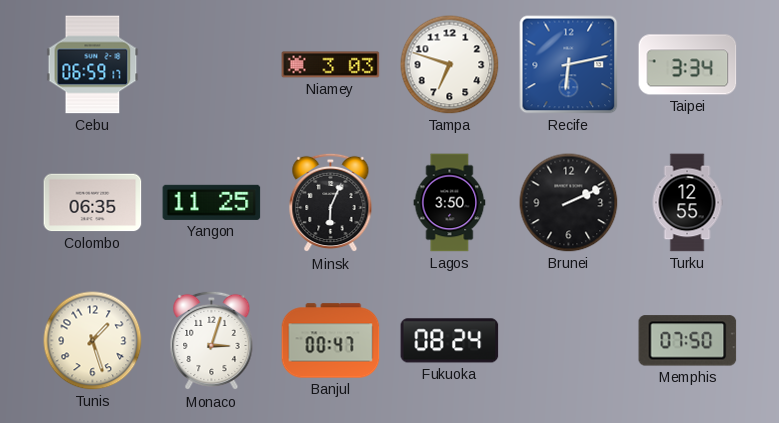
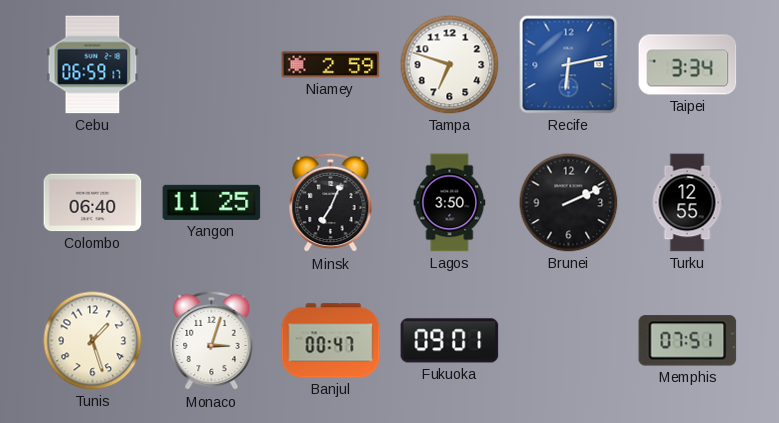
Niamey: 3:03 -> 2:59
Colombo: 06:35 -> 06:40
Minsk: 6:04 -> 7:04
Fukuoka: 08:24 -> 09:01
Memphis: 07:50 -> 07:51
